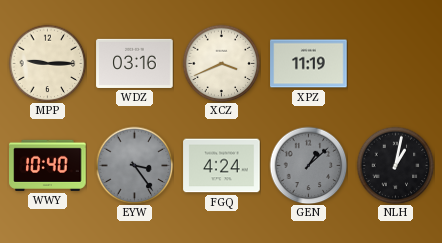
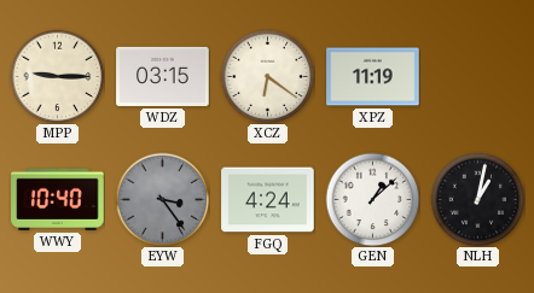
WDZ: 03:16 -> 03:15
XCZ: 3:41 -> 6:21
GEN dial: grey -> white
